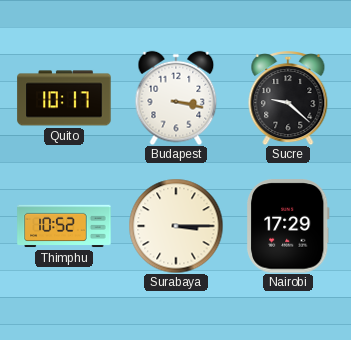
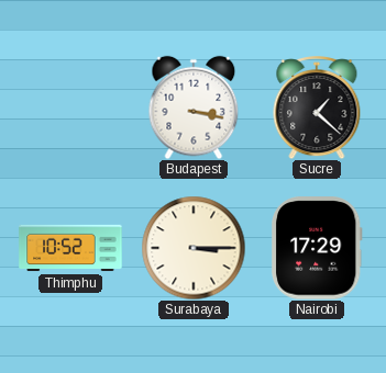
Quito: 10:17 -> none
Sucre: 9:22 -> 1:22
